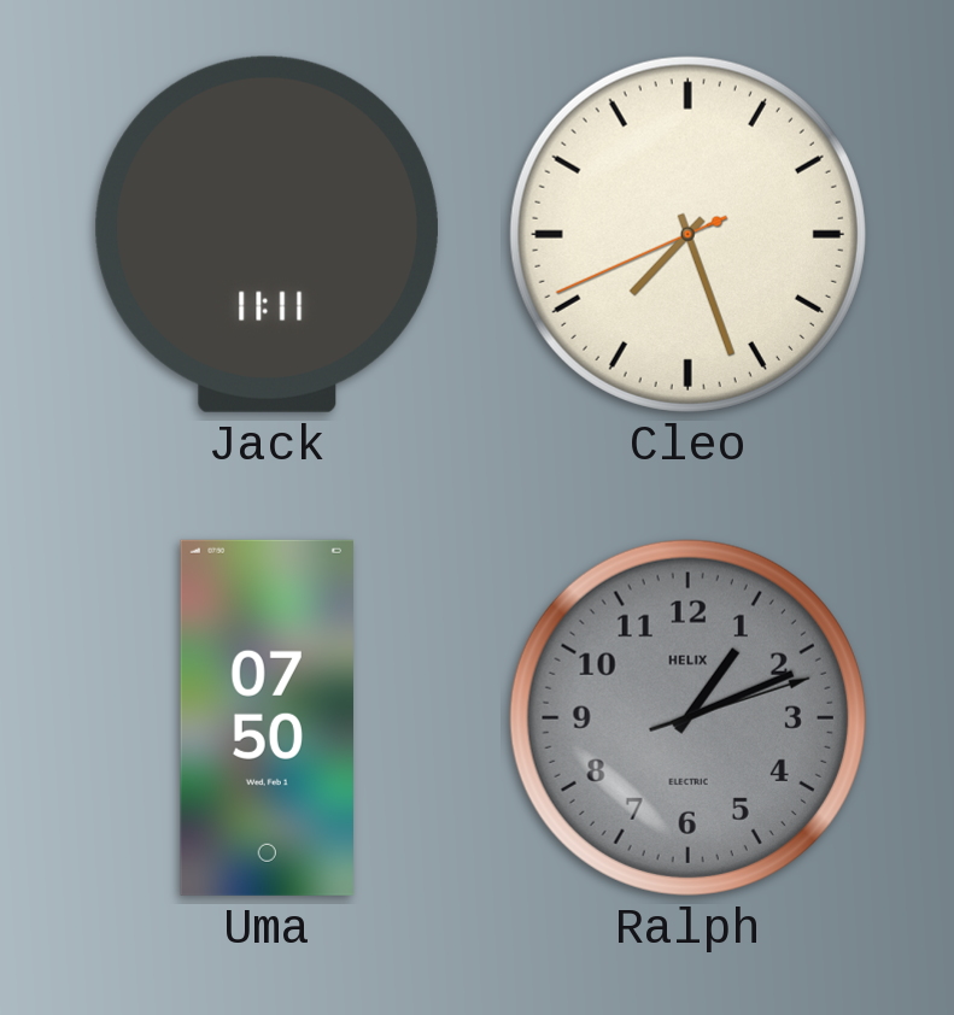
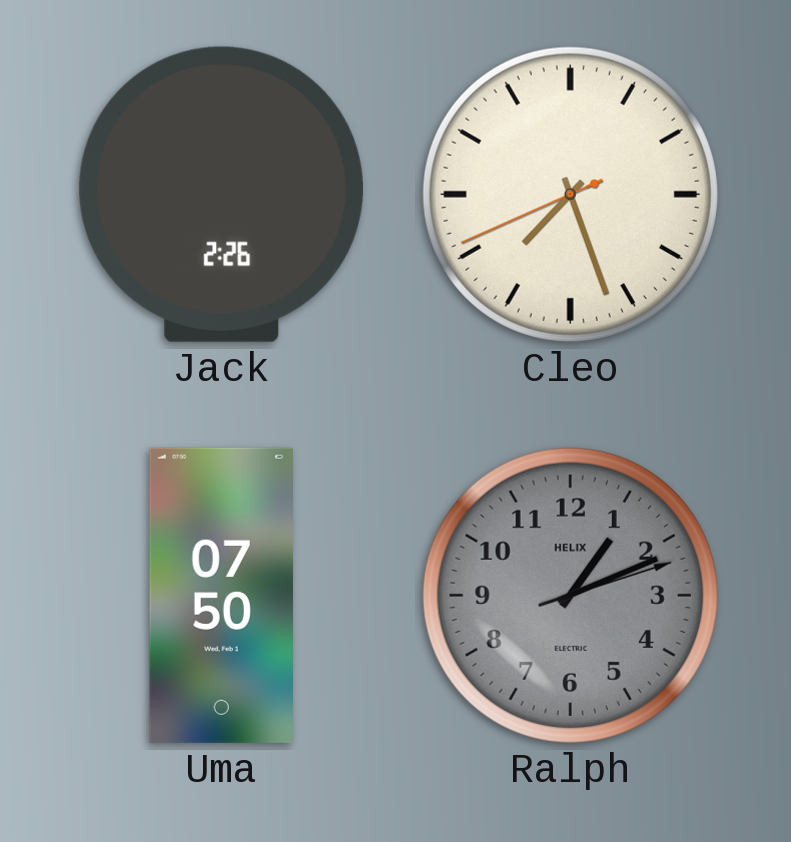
Jack: 11:11 -> 2:26
